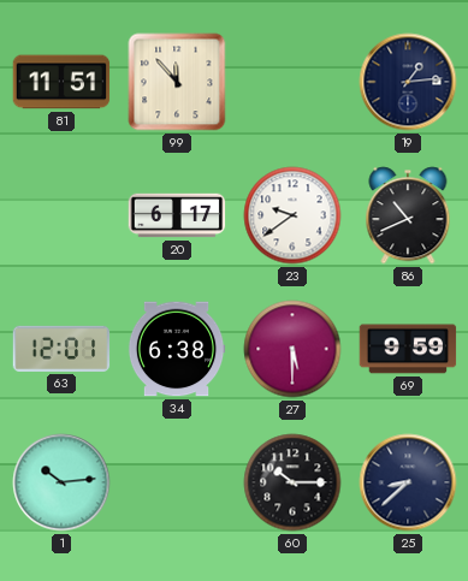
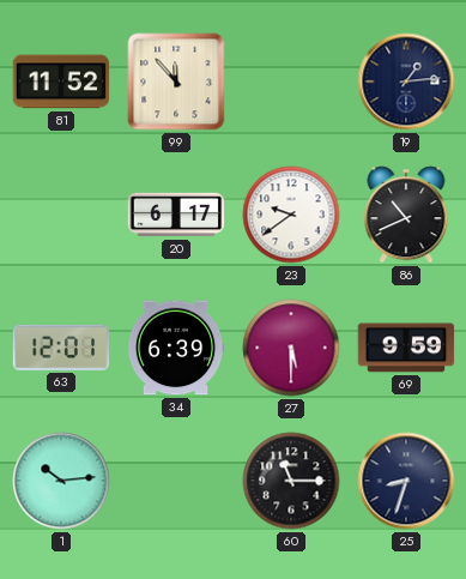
81: 11:51 -> 11:52
34: 6:38 -> 6:39
60: 10:15 -> 11:15
25: 8:38 -> 8:33
